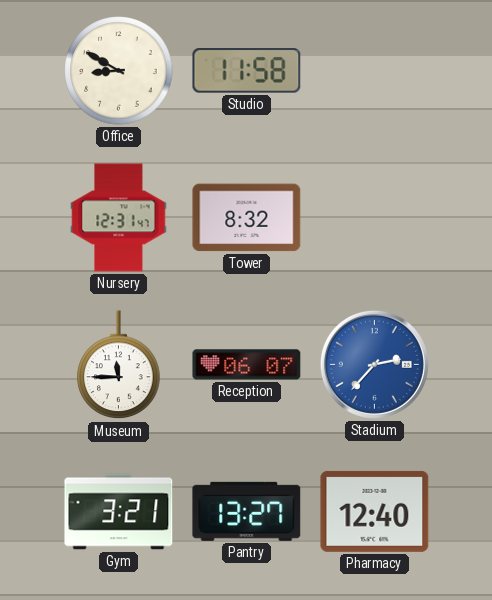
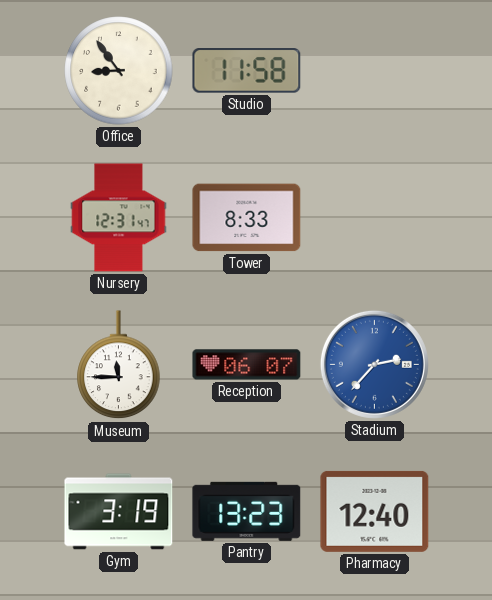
Office: 8:50 -> 8:54
Tower: 8:32 -> 8:33
Gym: 3:21 -> 3:19
Pantry: 13:27 -> 13:23
